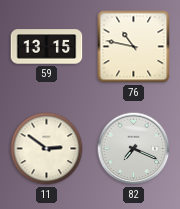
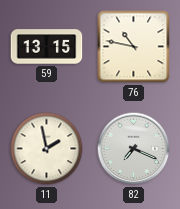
11: 2:51 -> 1:58
